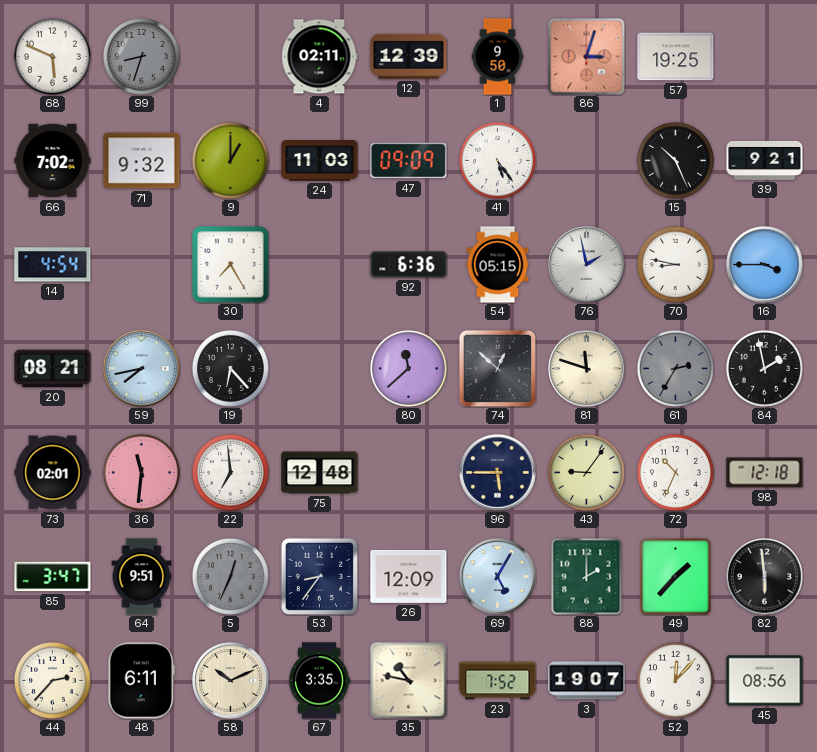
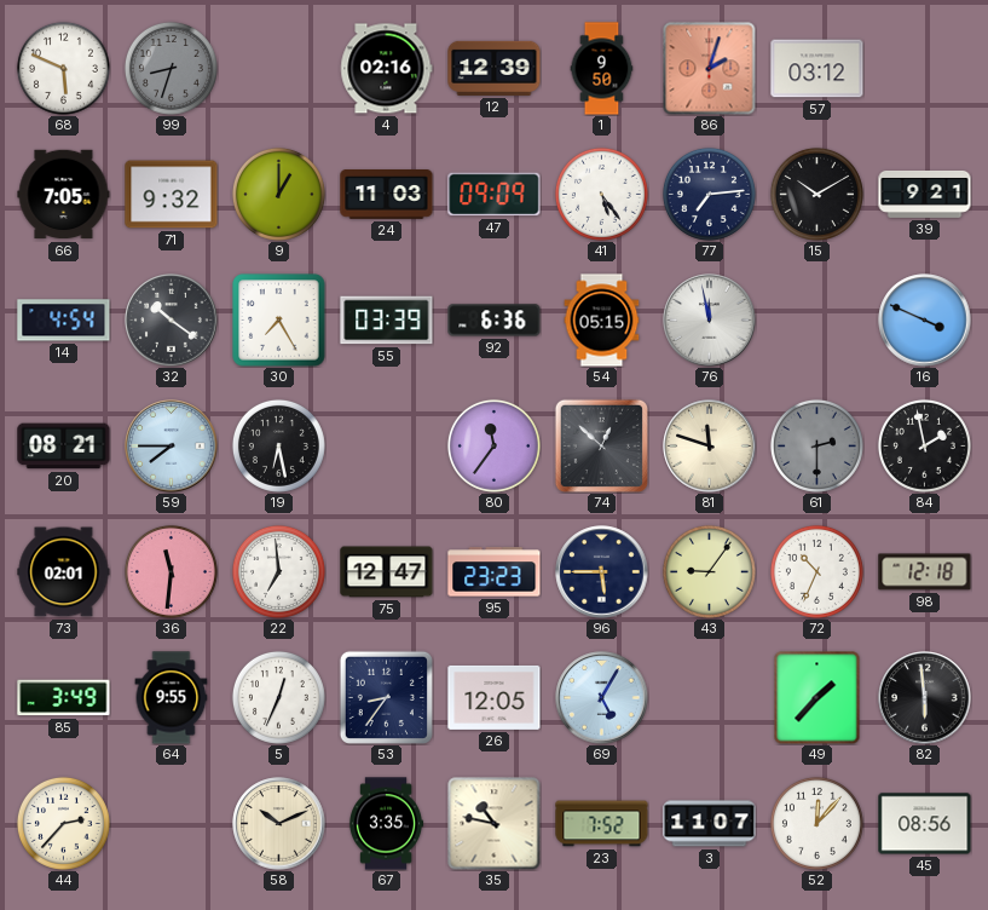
4: 02:11 -> 02:16
86: 3:03 -> 2:03
57: 19:25 -> 03:12
66: 7:02 -> 7:05
77: none -> 7:14
15: 10:26 -> 10:10
32: none -> 10:21
55: none -> 03:39
76: 1:58 -> 11:58
70: 8:47 -> none
16: 3:45 -> 3:49
59: 7:43 -> 7:45
19: 6:23 -> 6:28
80: 11:38 -> 11:36
61: 2:35 -> 2:30
75: 12:48 -> 12:47
95: none -> 23:23
85: 3:47 -> 3:49
64: 9:51 -> 9:55
5 dial: grey -> white
26: 12:09 -> 12:05
88: 2:00 -> none
48: 6:11 -> none
3: 19:07 -> 11:07
